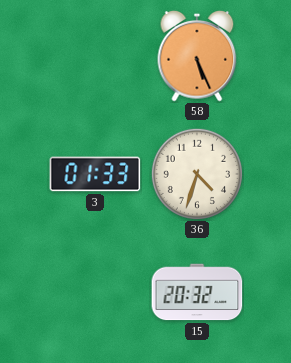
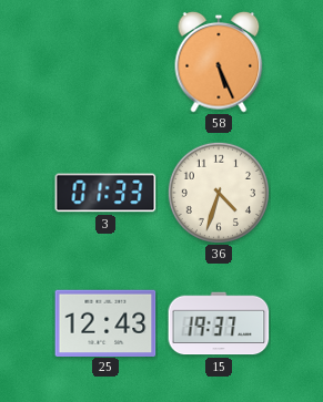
25: none -> 12:43
15: 20:32 -> 19:37
